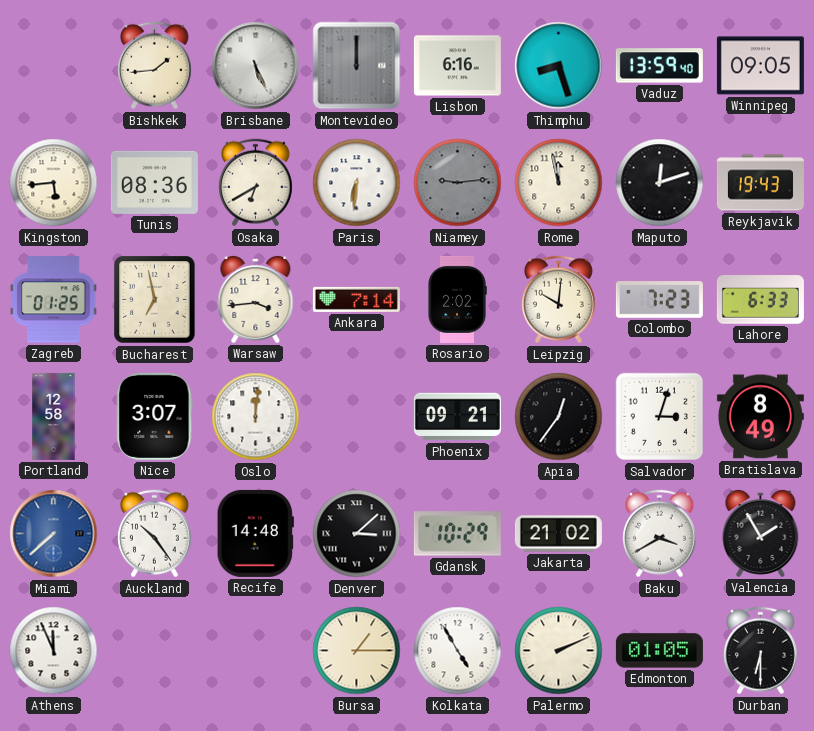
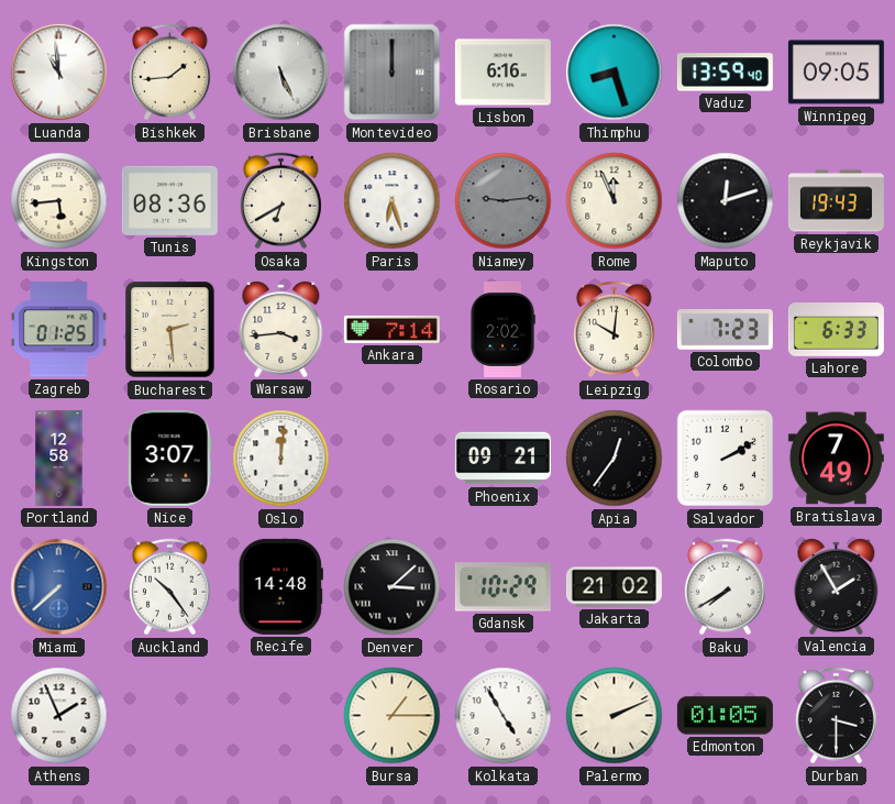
Luanda: none -> 10:59
Paris: 6:31 -> 6:27
Rome: 11:58 -> 11:56
Bucharest: 6:58 -> 2:29
Salvador: 3:03 -> 2:10
Bratislava: 8:49 -> 7:49
Baku: 3:40 -> 7:40
Athens: 11:56 -> 1:56
Durban: 6:30 -> 3:30
